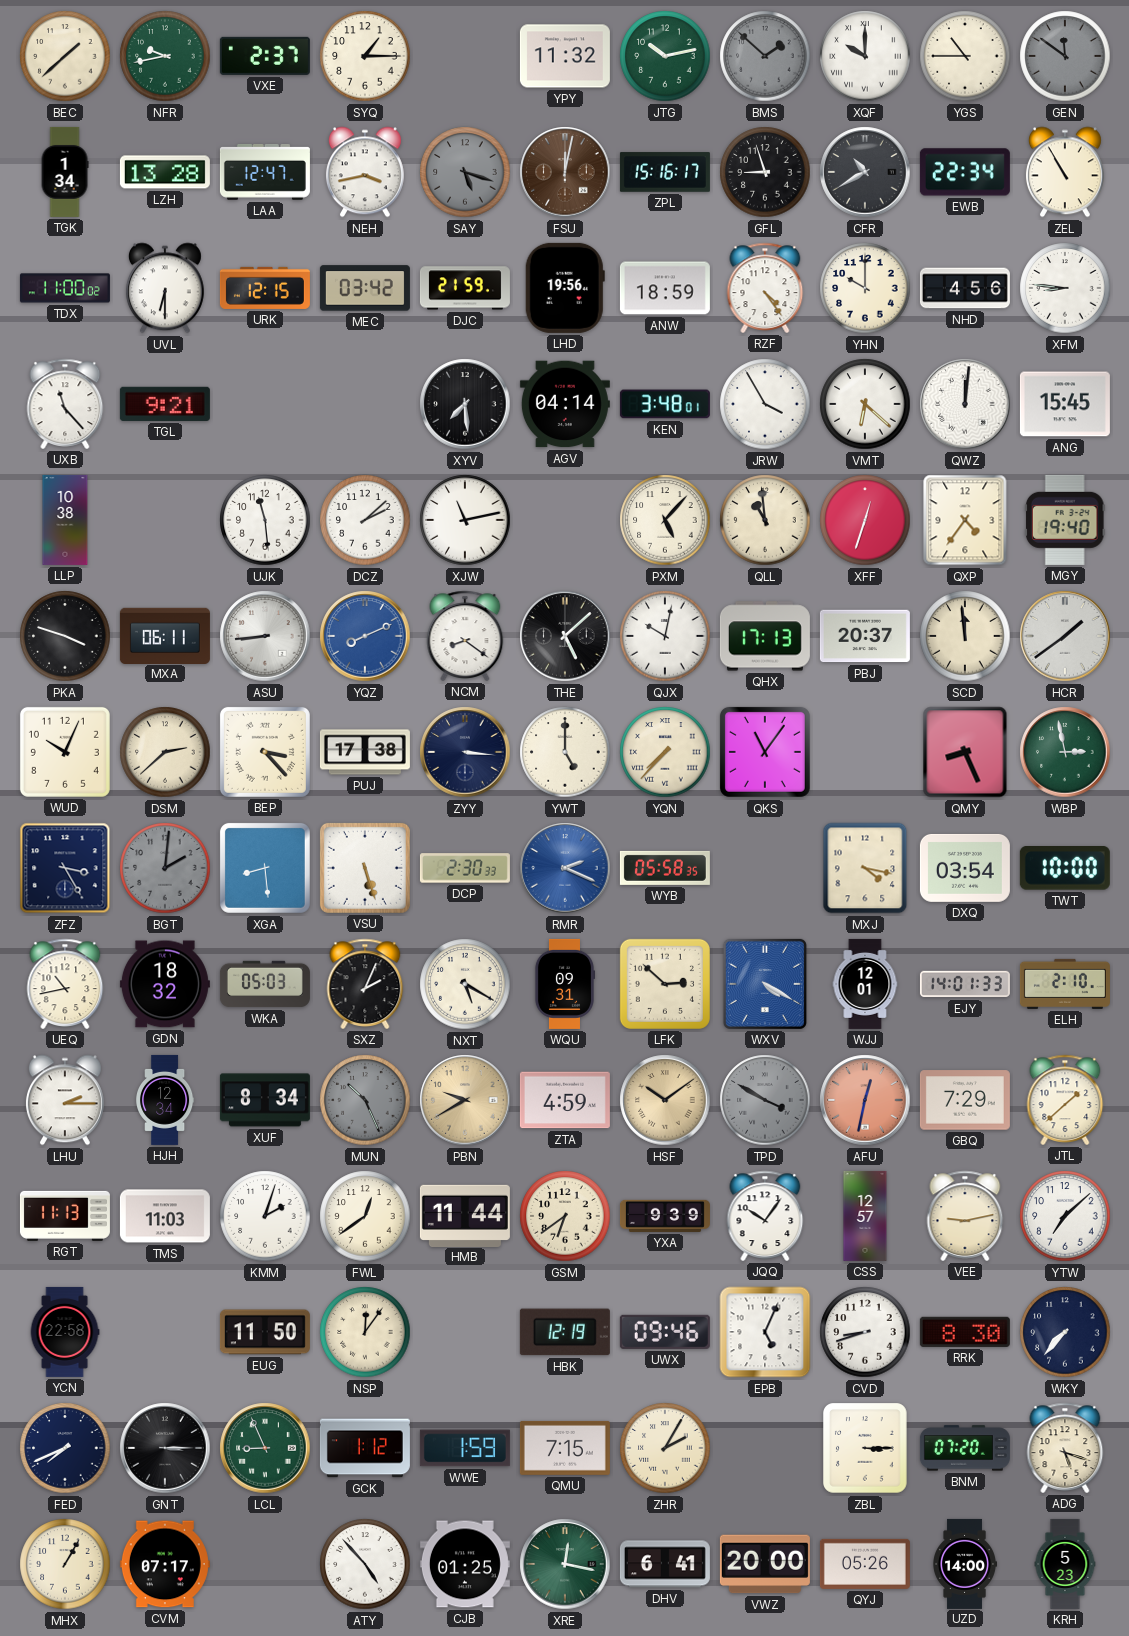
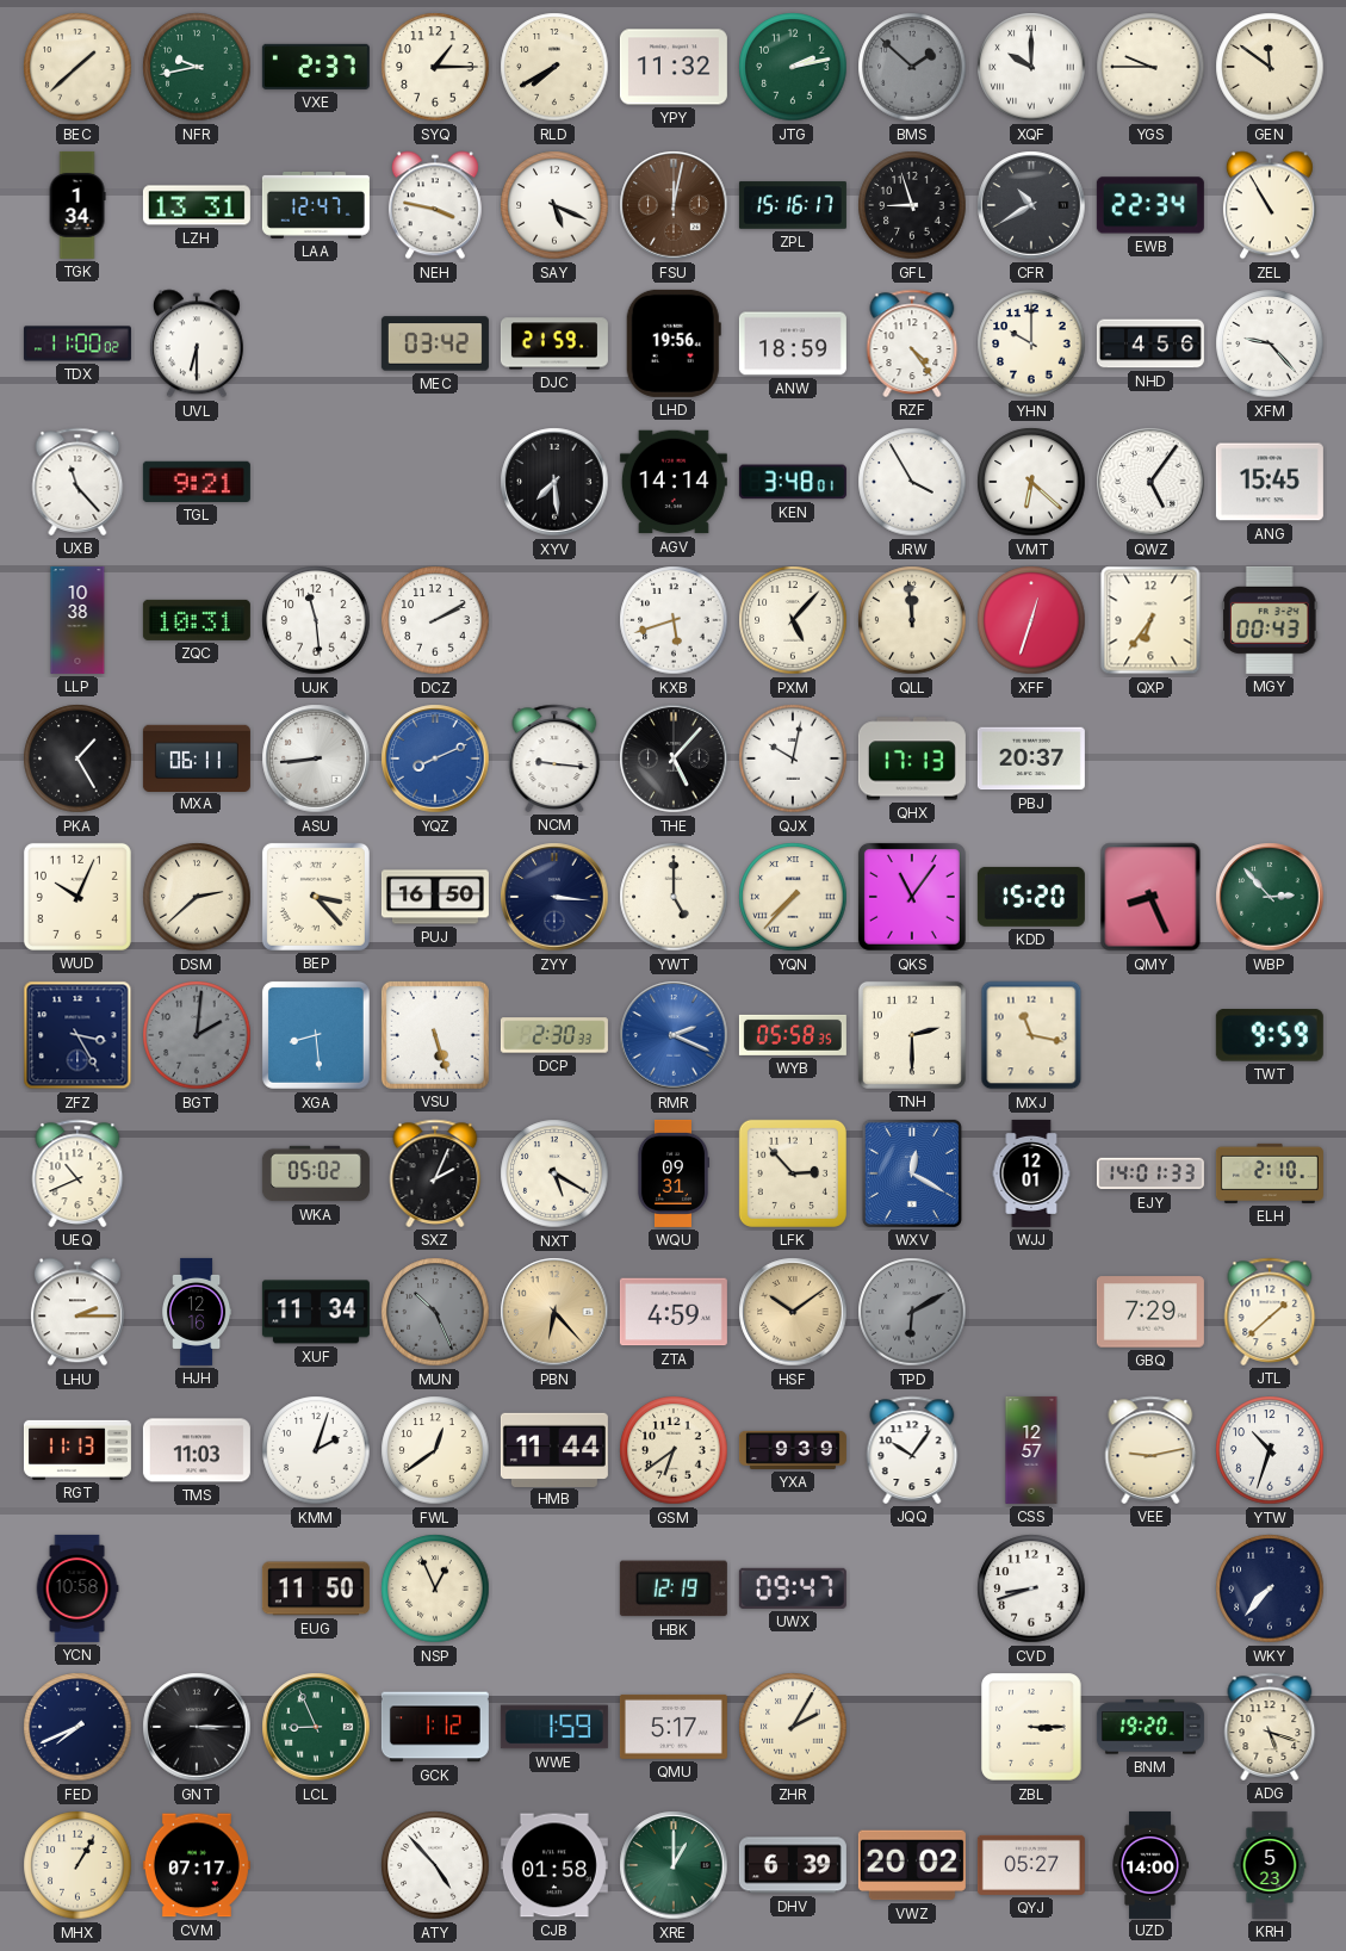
RLD: none -> 7:40
JTG: 10:13 -> 2:13
YGS: 10:45 -> 9:45
GEN dial: grey -> cream
LZH: 13:28 -> 13:31
NEH: 3:43 -> 3:47
SAY: 5:18 -> 5:19
SAY dial: grey -> white
URK: 12:15 -> none
XFM: 8:46 -> 9:23
AGV: 04:14 -> 14:14
QWZ: 12:01 -> 5:06
ZQC: none -> 10:31
DCZ: 2:08 -> 2:10
XJW: 11:13 -> none
KXB: none -> 5:42
QLL: 10:59 -> 11:59
QXP: 4:36 -> 6:36
MGY: 19:40 -> 00:43
PKA: 3:48 -> 1:25
NCM: 8:21 -> 9:16
THE: 5:08 -> 5:07
SCD: 11:59 -> none
HCR: 1:39 -> none
PUJ: 17:38 -> 16:50
KDD: none -> 15:20
WBP: 2:58 -> 2:53
TNH: none -> 2:30
MXJ: 4:17 -> 11:17
DXQ: 03:54 -> none
TWT: 10:00 -> 9:59
UEQ: 10:43 -> 10:41
GDN: 18:32 -> none
WKA: 05:03 -> 05:02
LFK: 2:52 -> 2:53
WXV: 4:20 -> 12:20
HJH: 12:34 -> 12:16
XUF: 8:34 -> 11:34
PBN: 9:40 -> 6:23
TPD: 3:50 -> 6:10
AFU: 12:32 -> none
YTW: 7:08 -> 10:33
YCN: 22:58 -> 10:58
NSP: 12:06 -> 12:56
UWX: 09:46 -> 09:47
EPB: 5:04 -> none
RRK: 8:30 -> none
QMU: 7:15 -> 5:17
BNM: 07:20 -> 19:20
CJB: 01:25 -> 01:58
XRE: 12:17 -> 1:00
DHV: 6:41 -> 6:39
VWZ: 20:00 -> 20:02
QYJ: 05:26 -> 05:27
